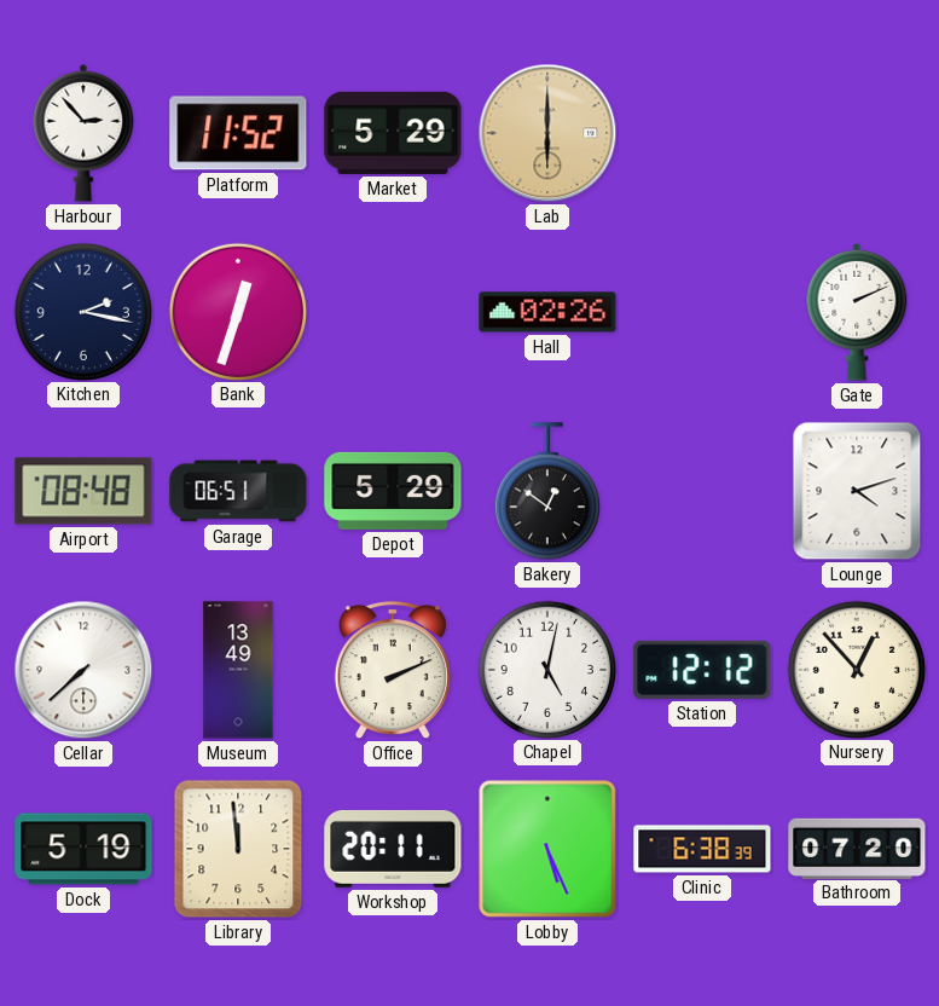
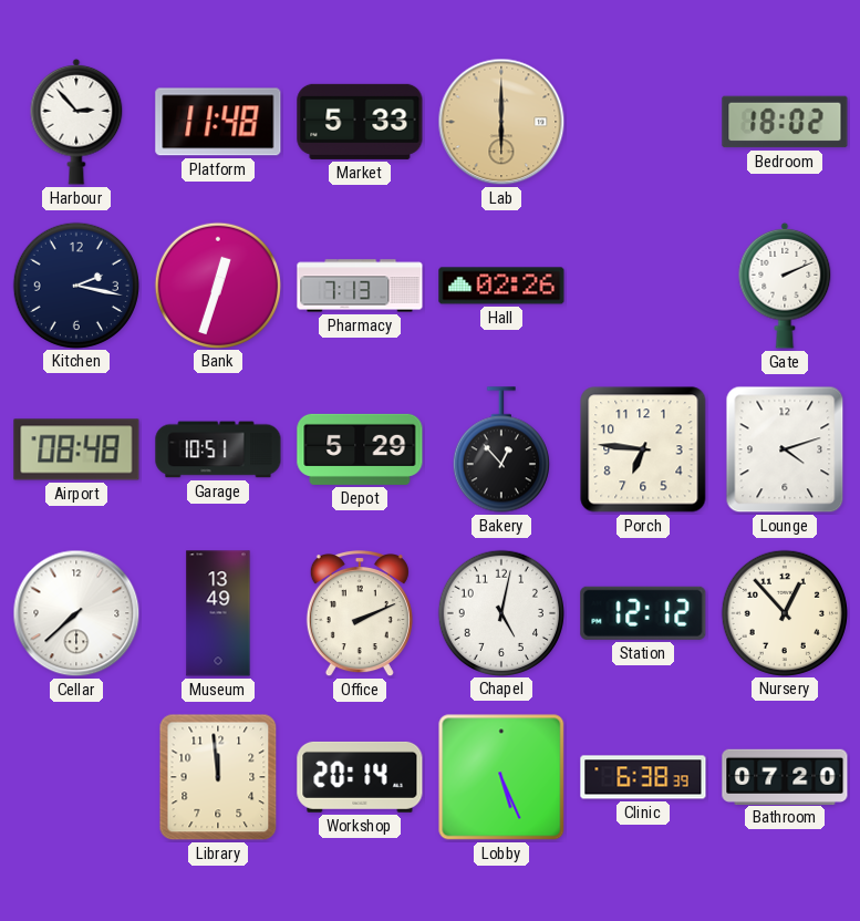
Platform: 11:52 -> 11:48
Market: 5:29 -> 5:33
Bedroom: none -> 18:02
Pharmacy: none -> 7:13
Garage: 06:51 -> 10:51
Bakery: 12:51 -> 12:53
Porch: none -> 6:46
Dock: 5:19 -> none
Workshop: 20:11 -> 20:14
